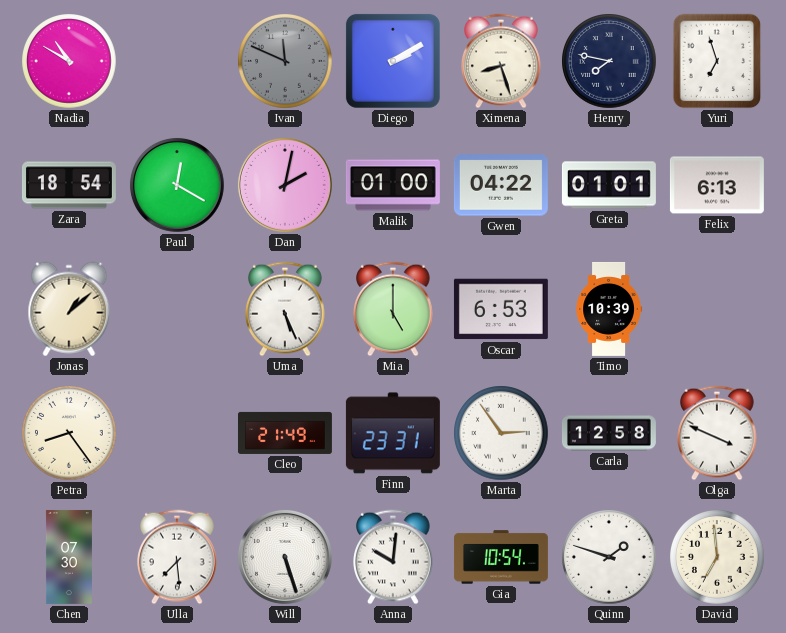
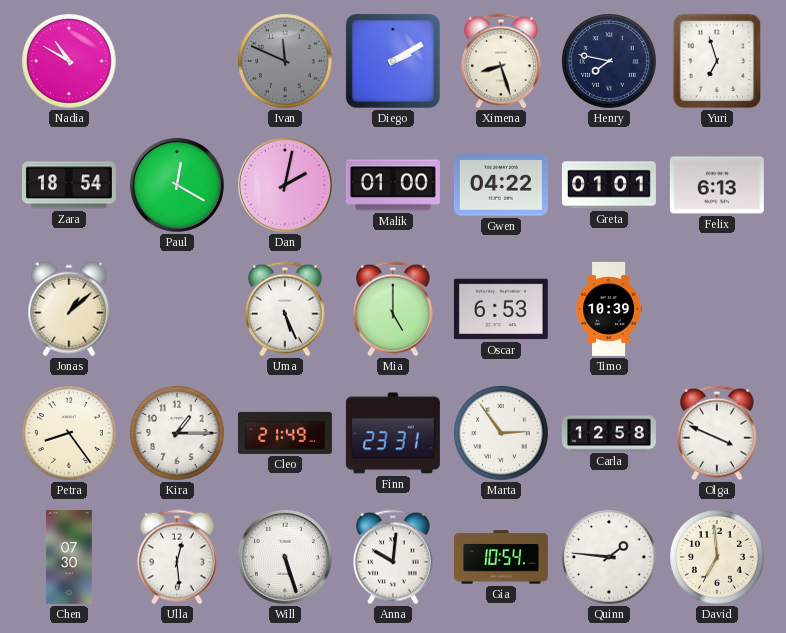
Kira: none -> 1:15
Ulla: 7:29 -> 12:29
Quinn: 1:48 -> 1:46
